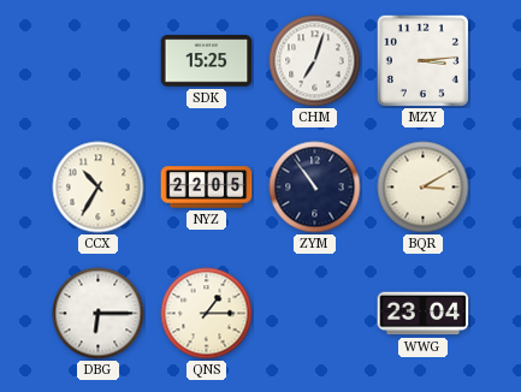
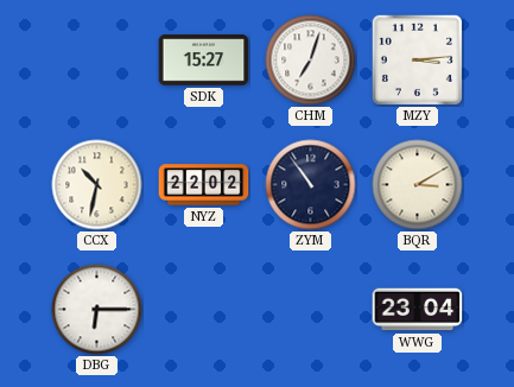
SDK: 15:25 -> 15:27
CCX: 10:35 -> 10:32
NYZ: 22:05 -> 22:02
QNS: 1:15 -> none
